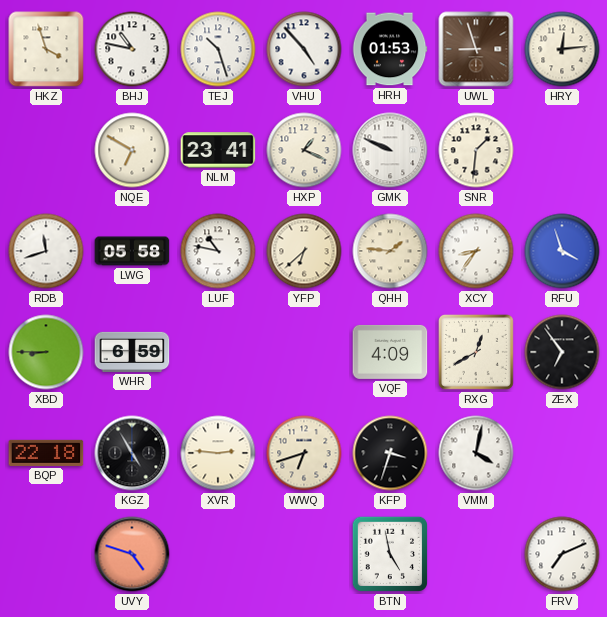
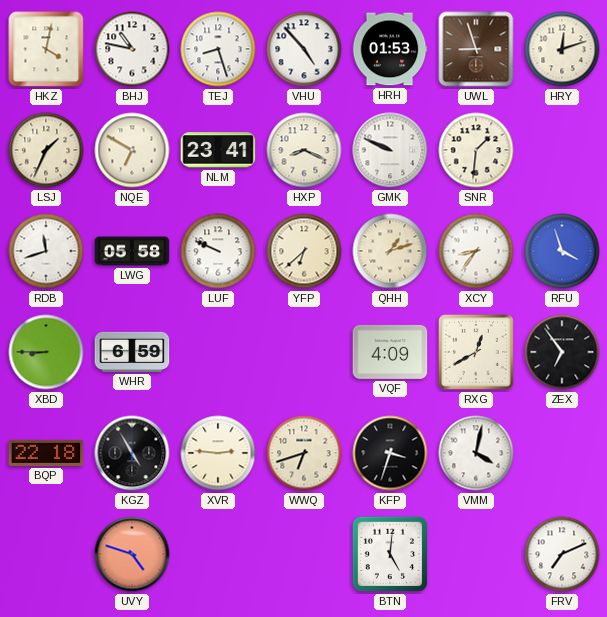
HKZ: 3:57 -> 4:02
TEJ: 10:27 -> 8:27
HRY: 12:14 -> 12:12
LSJ: none -> 1:34
HXP: 1:19 -> 8:19
LUF: 10:47 -> 9:49
QHH: 1:46 -> 1:12
BTN: 4:58 -> 5:01
